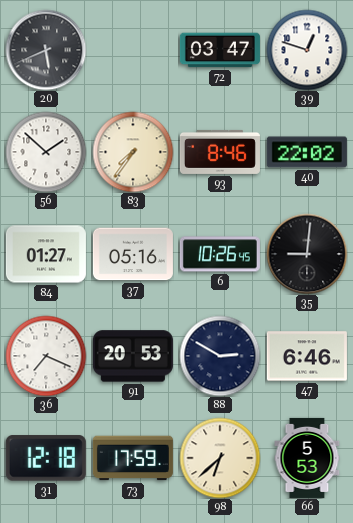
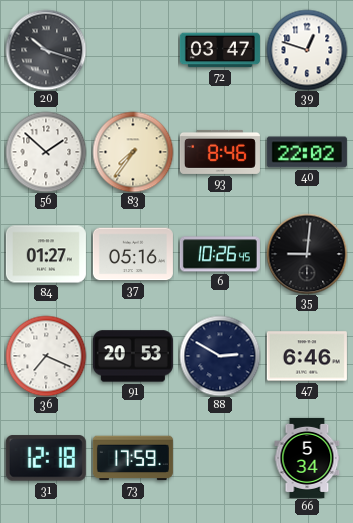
20: 5:41 -> 10:18
98: 6:38 -> none
66: 5:53 -> 5:34
